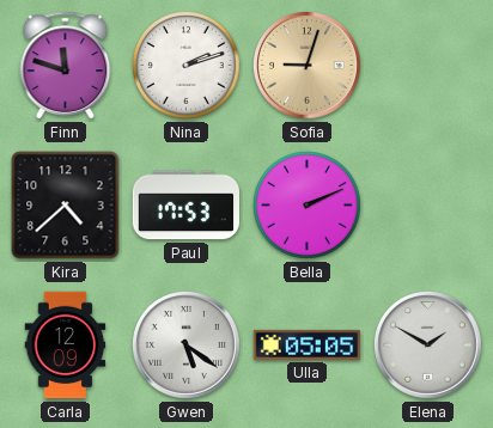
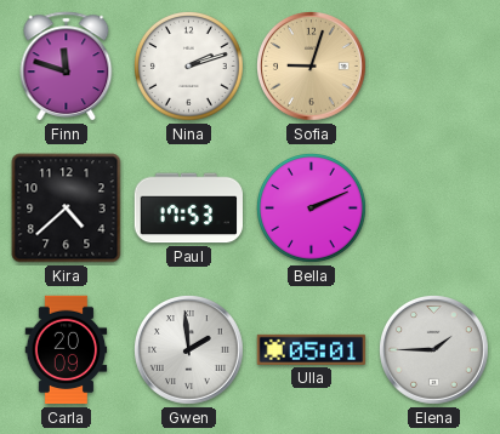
Carla: 12:09 -> 20:09
Gwen: 5:21 -> 1:59
Ulla: 05:05 -> 05:01
Elena: 1:50 -> 1:45
